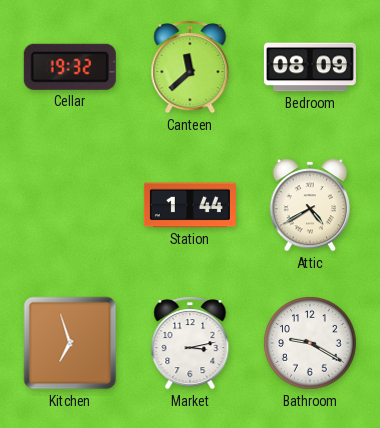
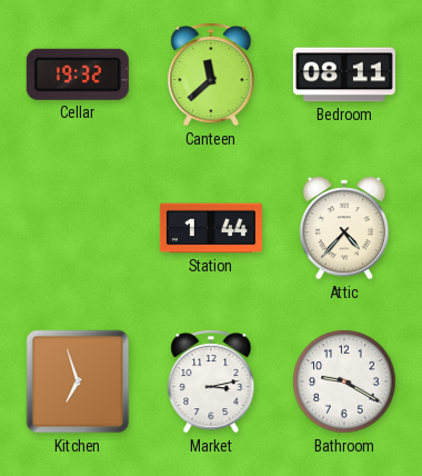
Bedroom: 08:09 -> 08:11
Attic: 4:40 -> 4:37
